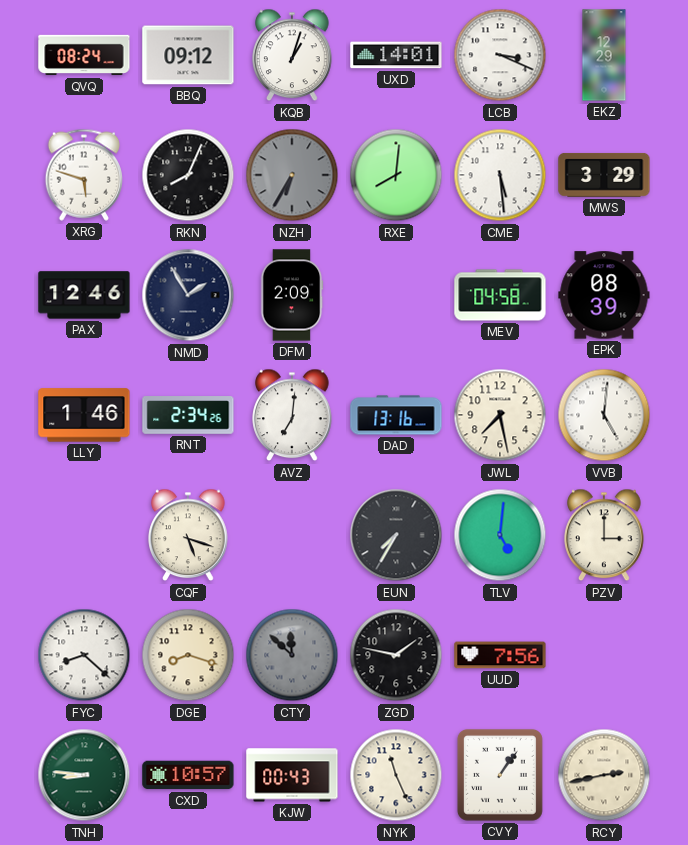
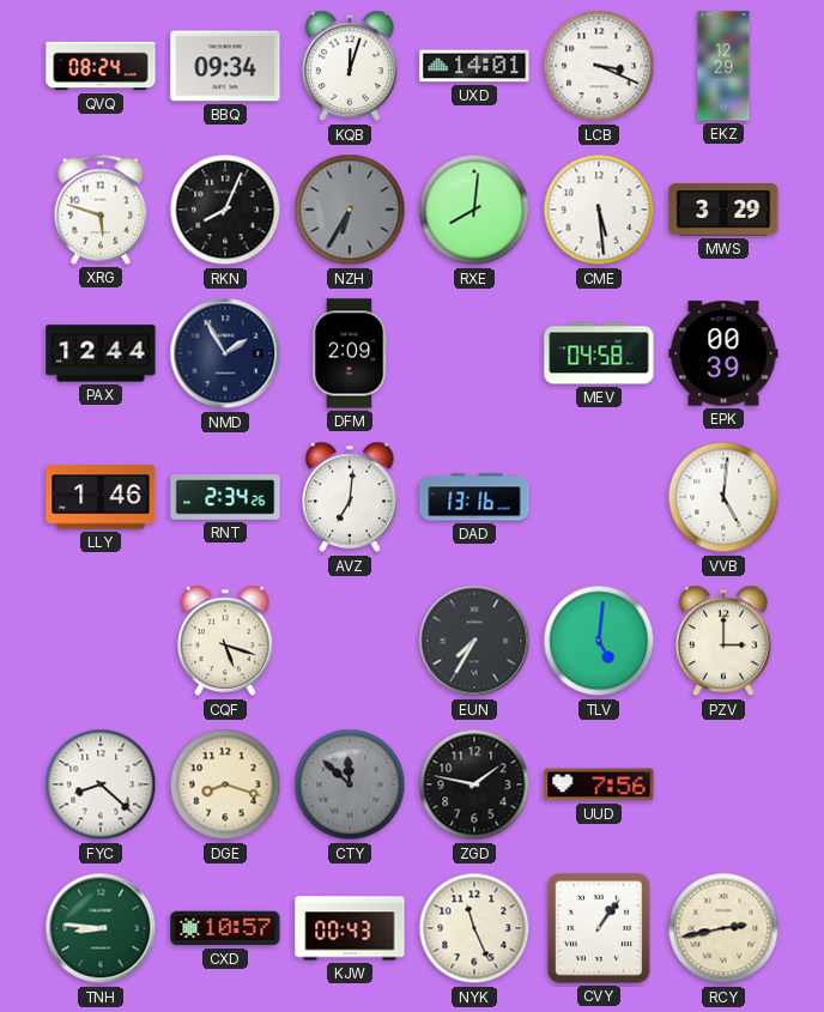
BBQ: 09:12 -> 09:34
KQB: 1:03 -> 12:03
PAX: 12:46 -> 12:44
EPK: 08:39 -> 00:39
JWL: 7:28 -> none
